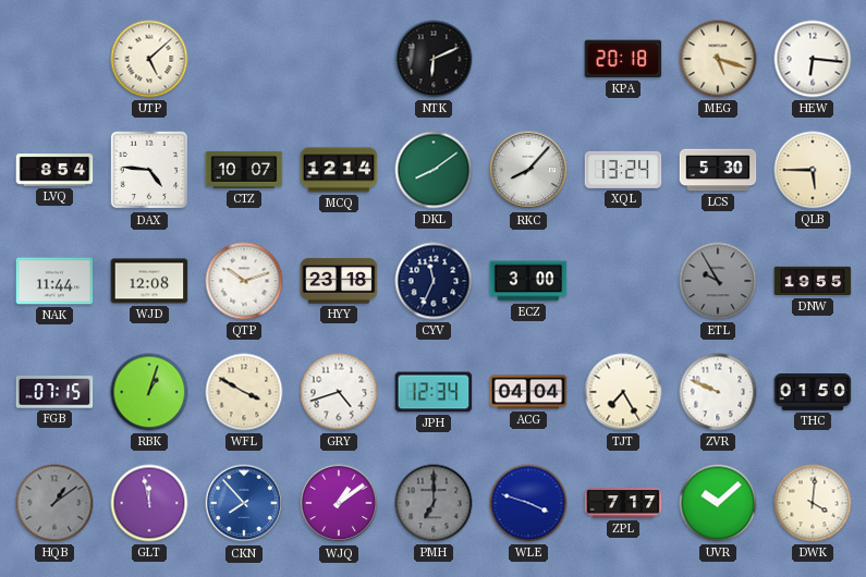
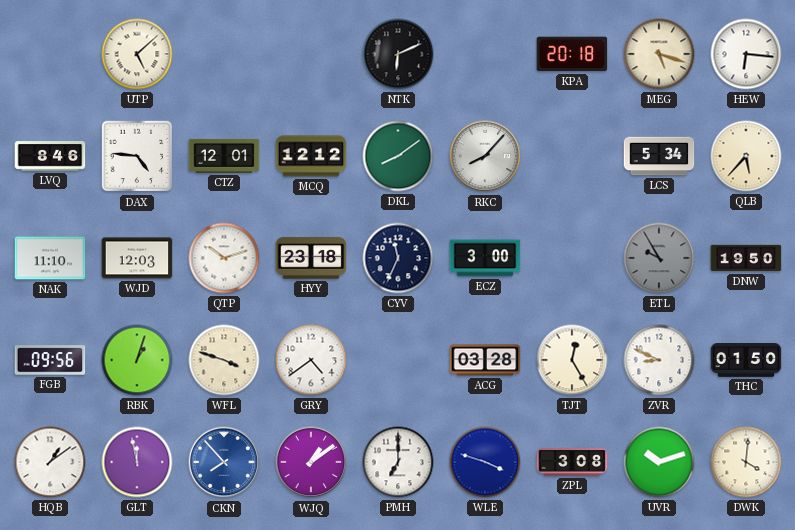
LVQ: 8:54 -> 8:46
CTZ: 10:07 -> 12:01
MCQ: 12:14 -> 12:12
XQL: 13:24 -> none
LCS: 5:30 -> 5:34
QLB: 5:45 -> 5:37
NAK: 11:44 -> 11:10
WJD: 12:08 -> 12:03
DNW: 19:55 -> 19:50
FGB: 07:15 -> 09:56
WFL: 3:50 -> 3:48
GRY: 4:42 -> 4:39
JPH: 12:34 -> none
ACG: 04:04 -> 03:28
TJT: 7:25 -> 12:25
ZVR: 9:49 -> 8:49
HQB dial: grey -> white
PMH dial: grey -> white
ZPL: 7:17 -> 3:08
UVR: 10:08 -> 10:12
